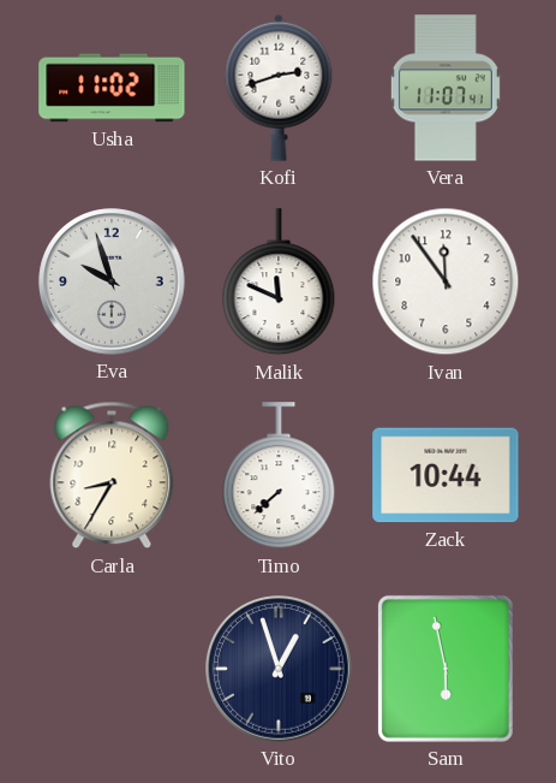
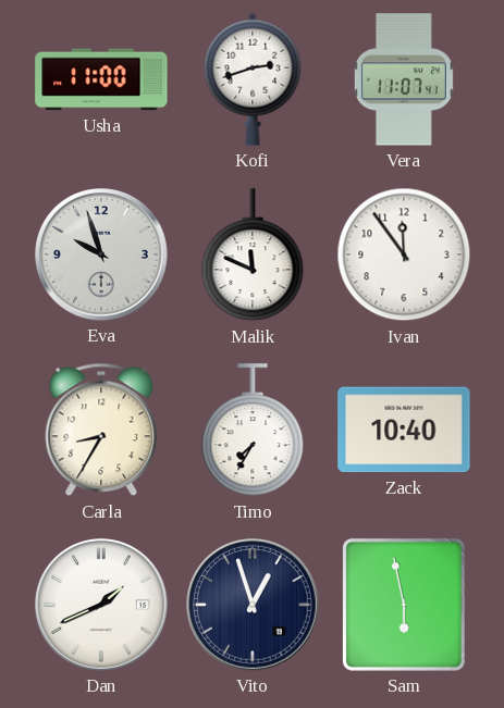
Usha: 11:02 -> 11:00
Timo: 7:38 -> 7:35
Zack: 10:44 -> 10:40
Dan: none -> 1:41
